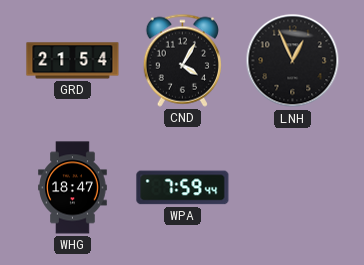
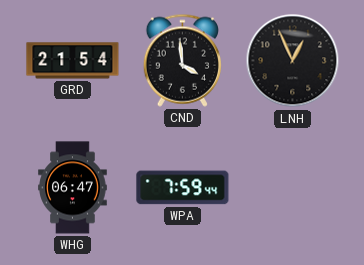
CND: 4:05 -> 3:59
WHG: 18:47 -> 06:47
